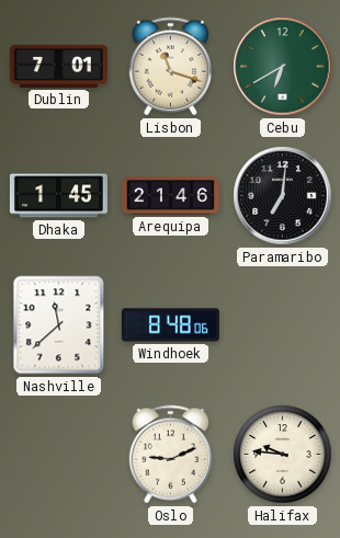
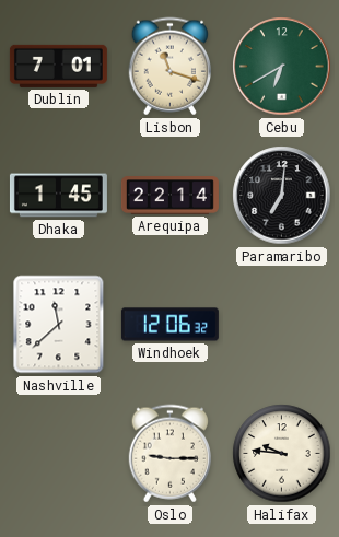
Arequipa: 21:46 -> 22:14
Windhoek: 8:48 -> 12:06
Oslo: 9:11 -> 9:15
